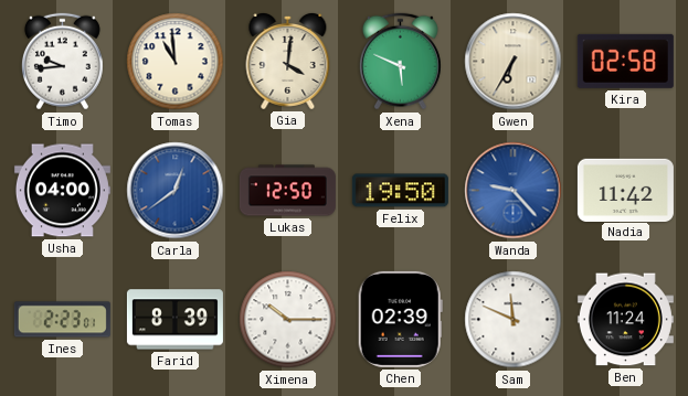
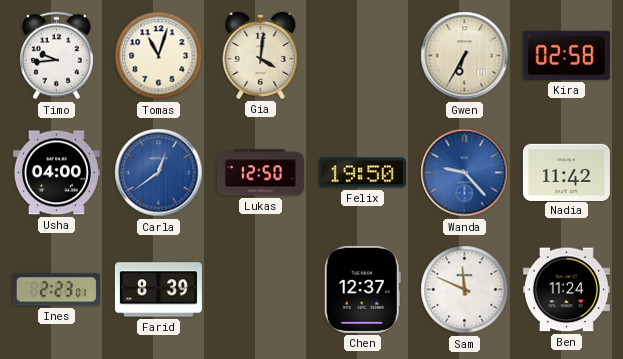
Tomas: 10:59 -> 11:03
Xena: 5:49 -> none
Ximena: 10:15 -> none
Chen: 02:39 -> 12:37
